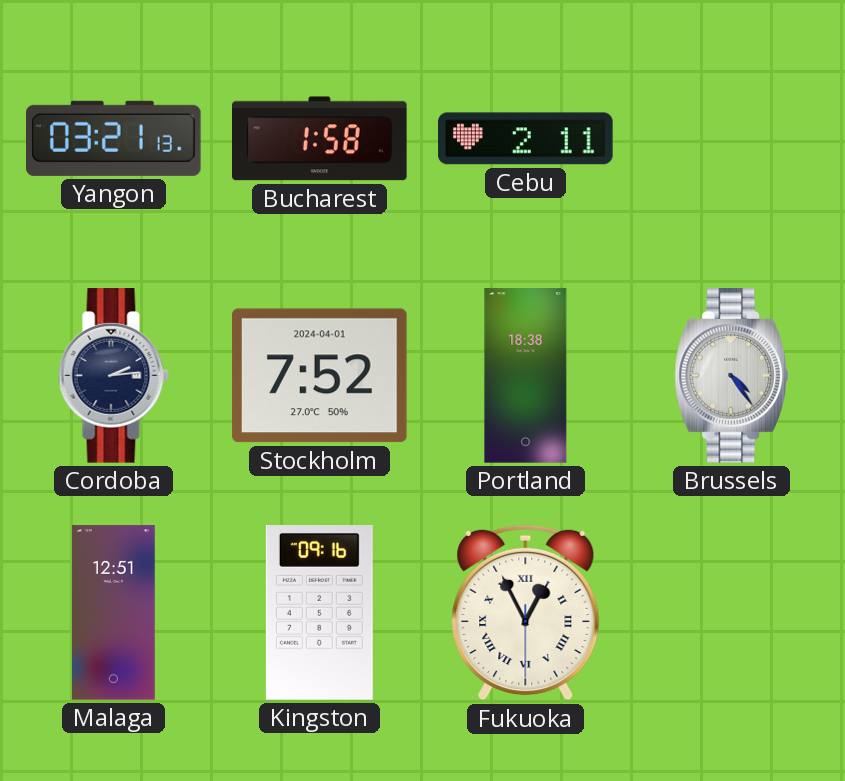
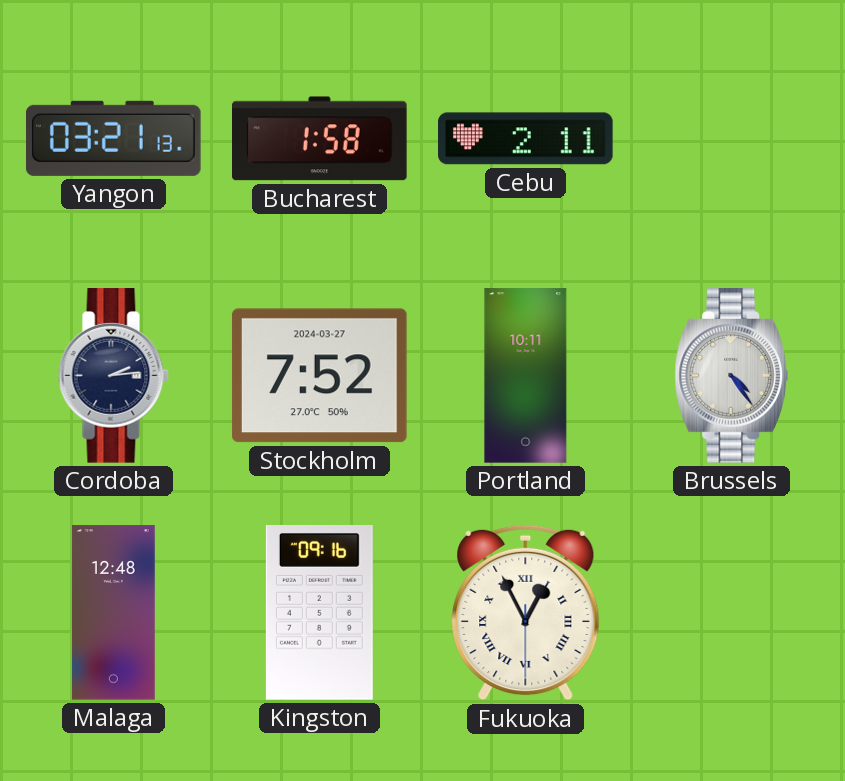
Stockholm date: 2024-04-01 -> 2024-03-27
Portland: 18:38 -> 10:11
Malaga: 12:51 -> 12:48
